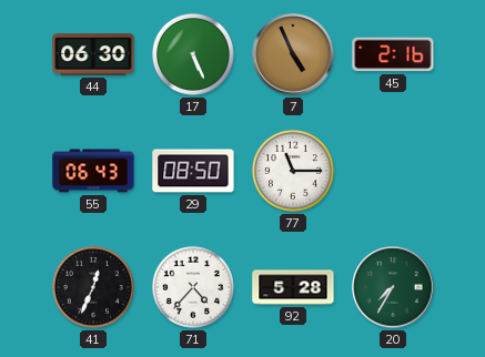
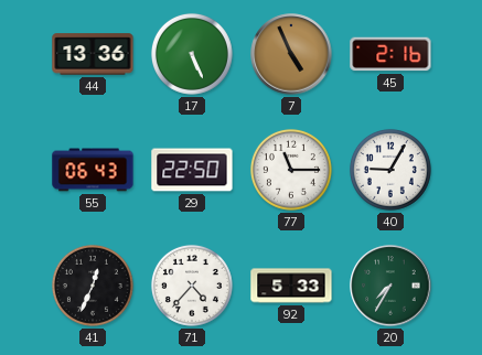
44: 06:30 -> 13:36
29: 08:50 -> 22:50
40: none -> 9:05
92: 5:28 -> 5:33
